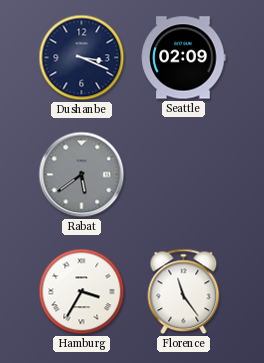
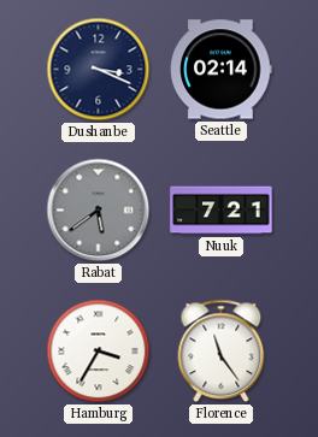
Seattle: 02:09 -> 02:14
Nuuk: none -> 7:21
